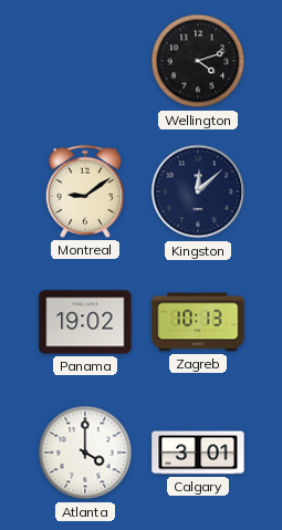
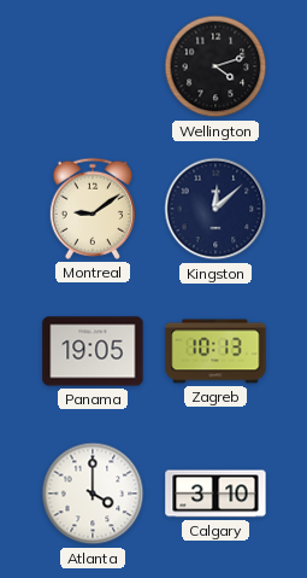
Panama: 19:02 -> 19:05
Calgary: 3:01 -> 3:10
